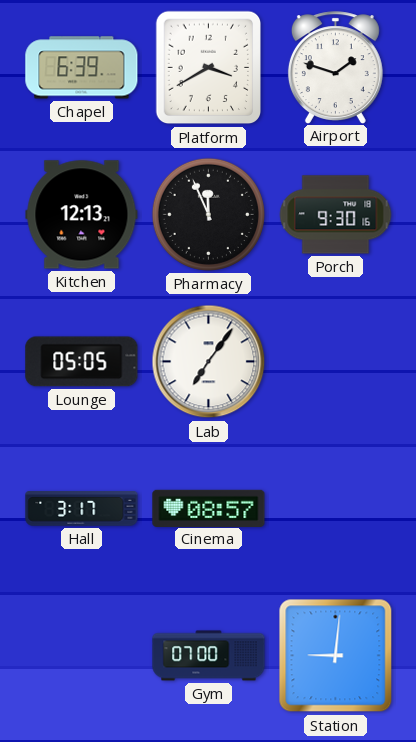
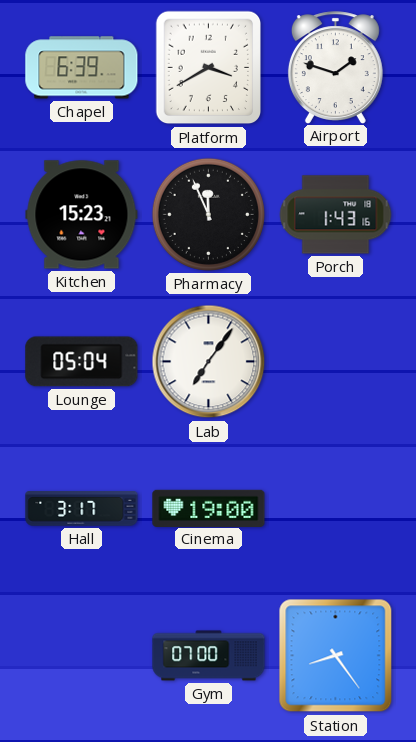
Kitchen: 12:13 -> 15:23
Porch: 9:30 -> 1:43
Lounge: 05:05 -> 05:04
Cinema: 08:57 -> 19:00
Station: 9:01 -> 8:24
